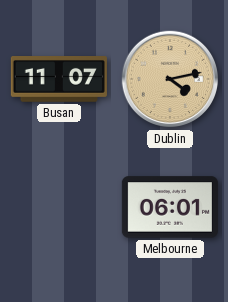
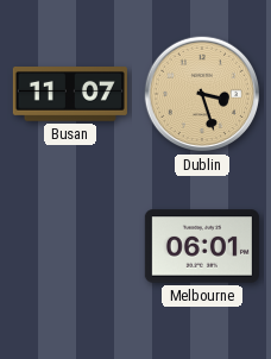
Dublin: 4:13 -> 3:27
